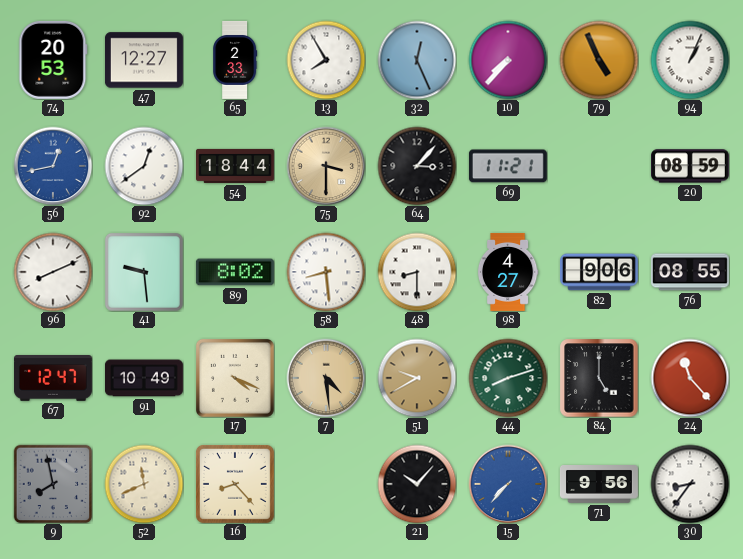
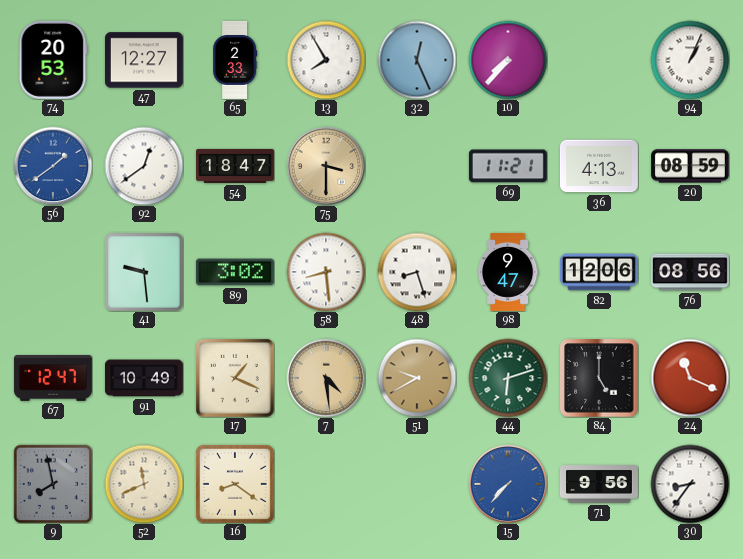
79: 4:56 -> none
56: 12:43 -> 1:39
54: 18:44 -> 18:47
64: 3:07 -> none
36: none -> 4:13
96: 8:11 -> none
89: 8:02 -> 3:02
48: 8:30 -> 8:27
98: 4:27 -> 9:47
82: 9:06 -> 12:06
76: 08:55 -> 08:56
17: 4:19 -> 1:19
44: 8:12 -> 6:12
24: 11:23 -> 11:19
16: 8:23 -> 8:21
21: 10:07 -> none
